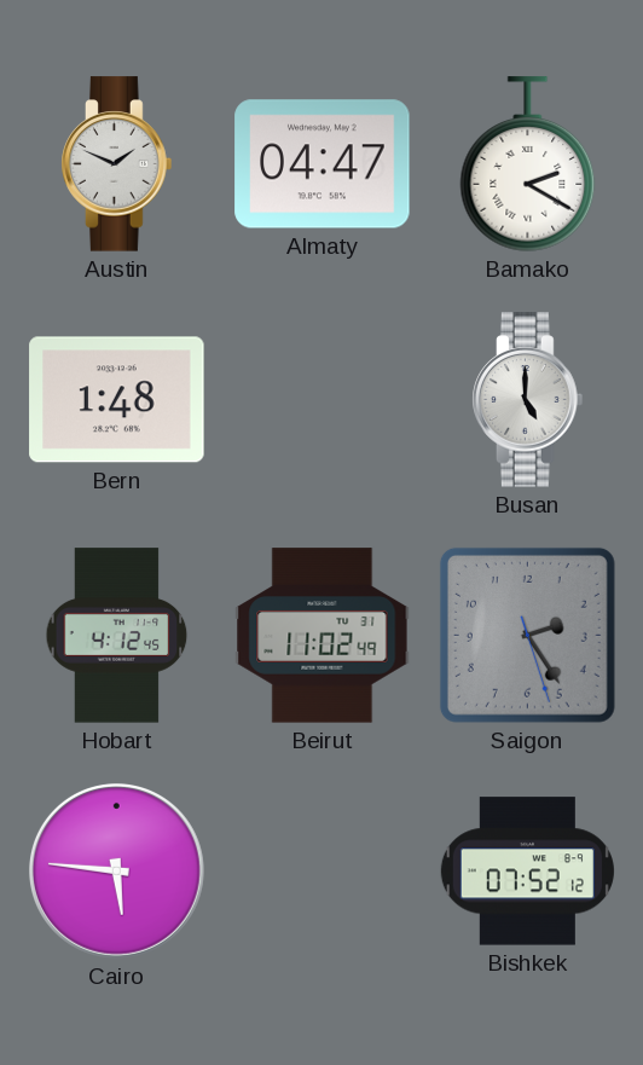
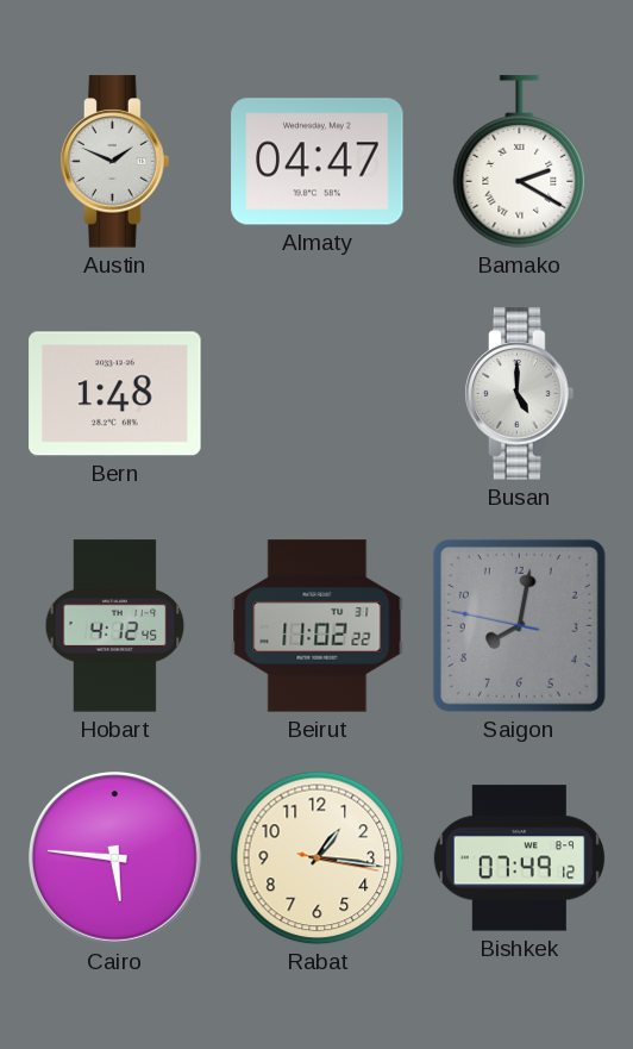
Beirut: 11:02:49 -> 11:02:22
Saigon: 2:24 -> 8:01
Rabat: none -> 1:16
Bishkek: 07:52 -> 07:49
